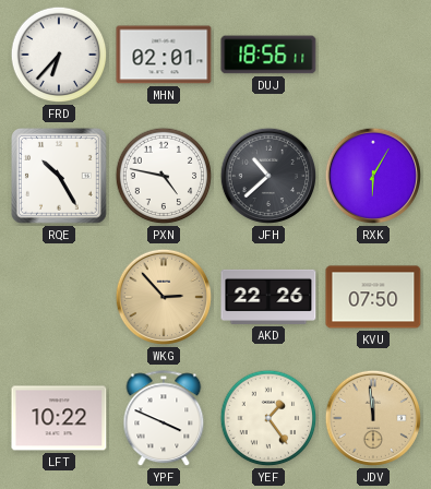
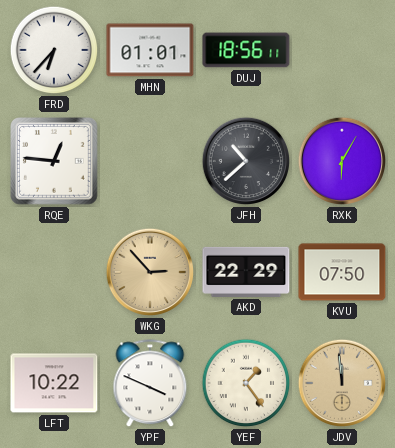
MHN: 02:01 -> 01:01
RQE: 10:25 -> 12:46
PXN: 4:47 -> none
AKD: 22:26 -> 22:29
